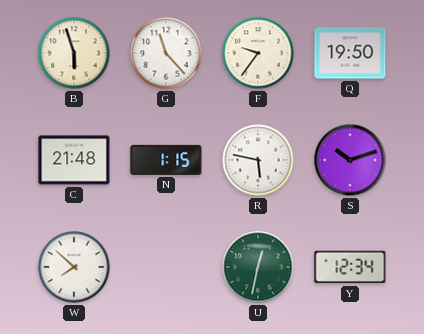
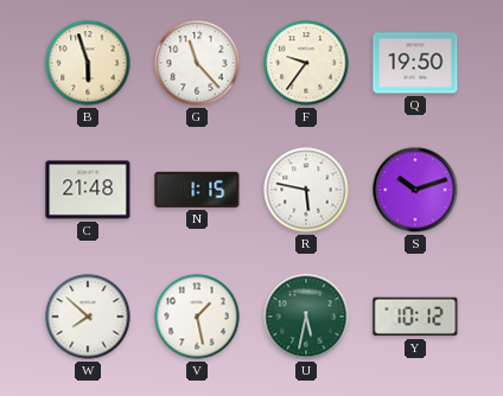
V: none -> 1:28
U: 12:32 -> 5:32
Y: 12:34 -> 10:12
